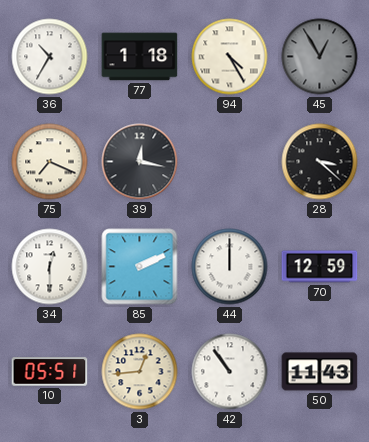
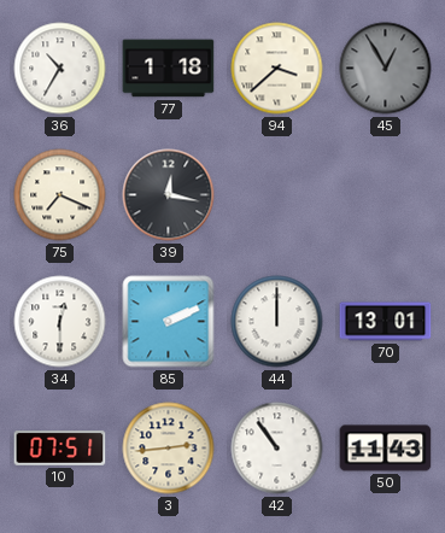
94: 4:25 -> 3:38
28: 3:22 -> none
70: 12:59 -> 13:01
10: 05:51 -> 07:51
3: 12:44 -> 2:44
